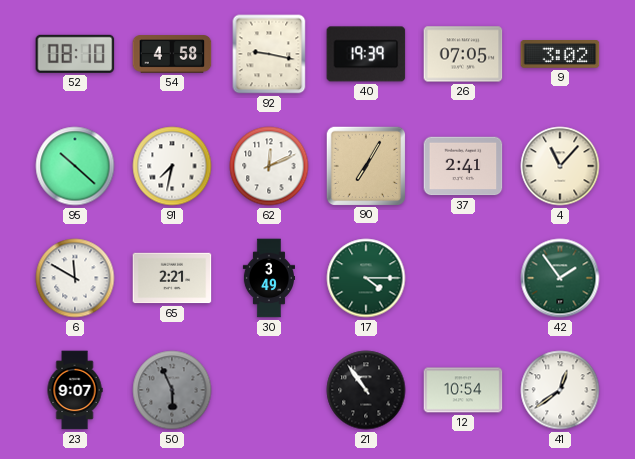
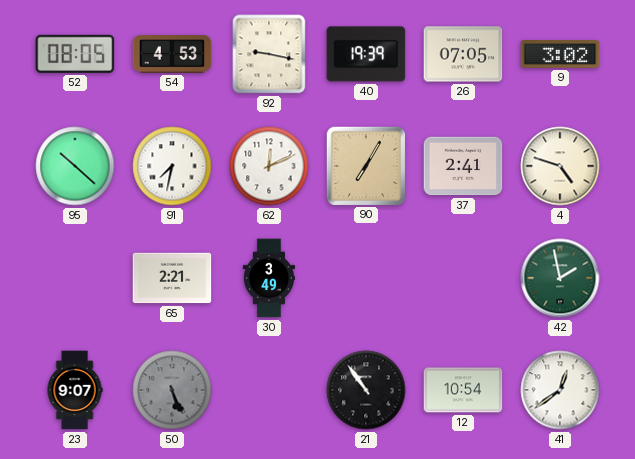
52: 08:10 -> 08:05
54: 4:58 -> 4:53
4: 11:07 -> 4:48
6: 11:50 -> none
17: 4:15 -> none
42: 1:54 -> 1:58
50: 5:56 -> 5:26
